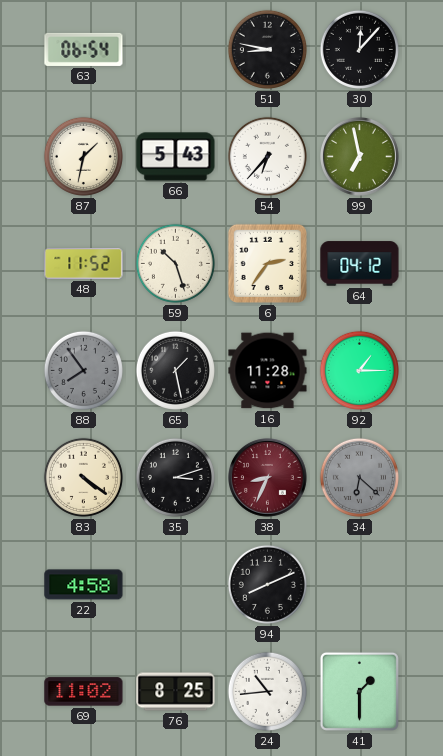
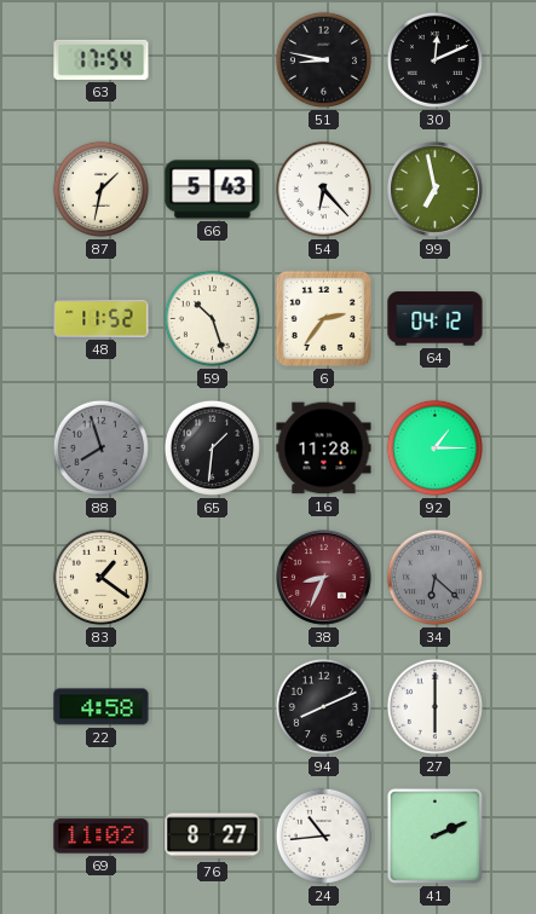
63: 06:54 -> 17:54
30: 12:07 -> 12:11
54: 6:37 -> 6:23
88: 7:54 -> 7:57
65: 1:28 -> 1:31
83: 4:21 -> 1:21
35: 3:12 -> none
27: none -> 6:00
76: 8:25 -> 8:27
41: 1:30 -> 2:11
